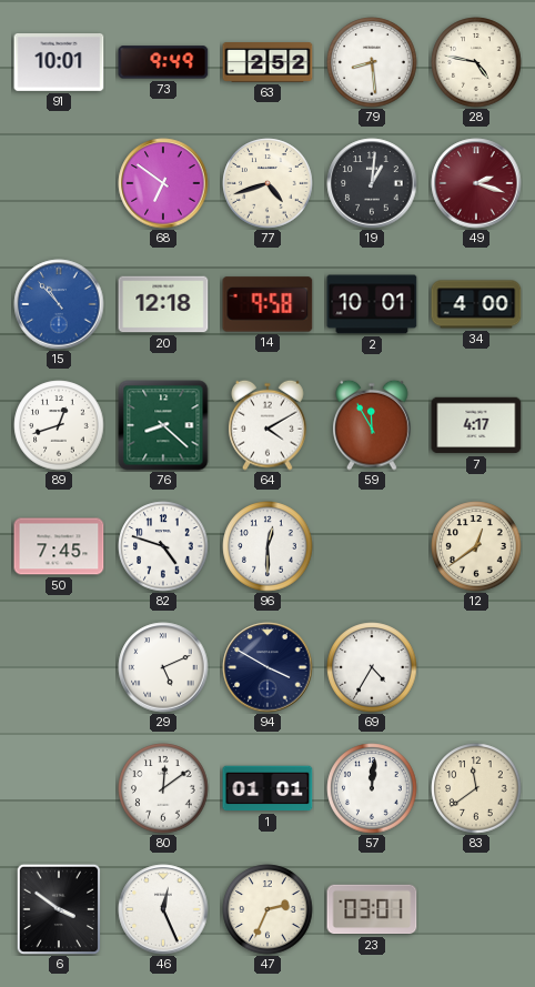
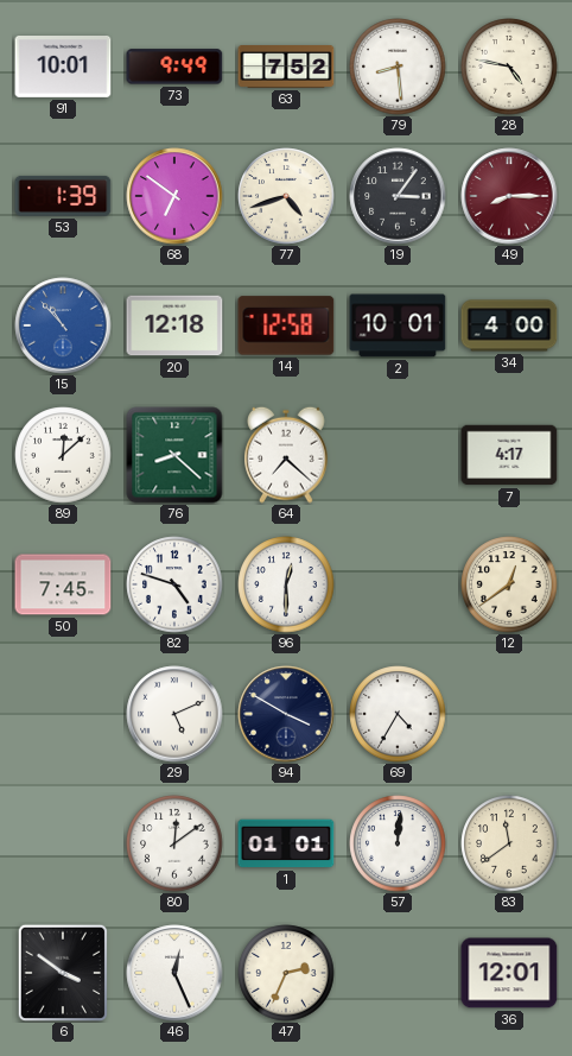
63: 2:52 -> 7:52
53: none -> 1:39
19: 1:01 -> 3:06
49: 2:18 -> 8:15
14: 9:58 -> 12:58
89: 12:42 -> 12:08
64: 4:10 -> 7:22
59: 11:55 -> none
23: 03:01 -> none
36: none -> 12:01
